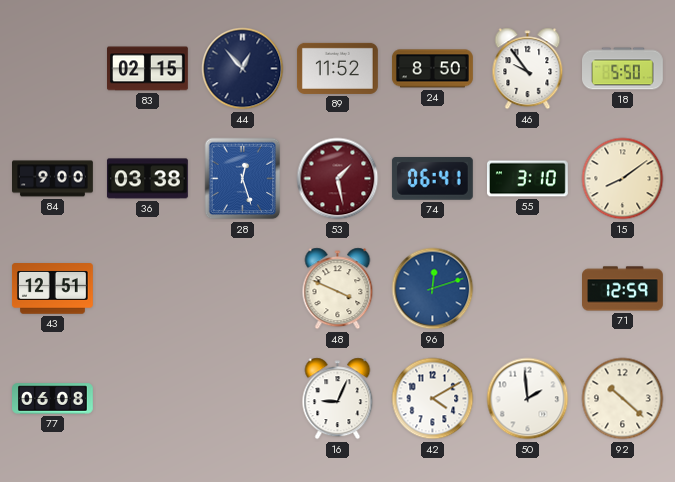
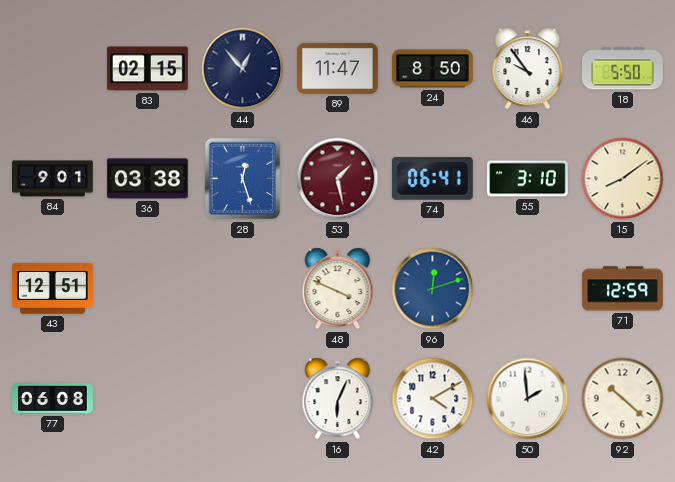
89: 11:52 -> 11:47
84: 9:00 -> 9:01
16: 9:04 -> 6:04
